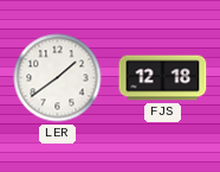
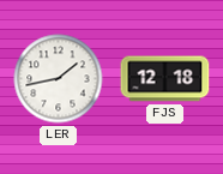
LER: 1:39 -> 1:43
